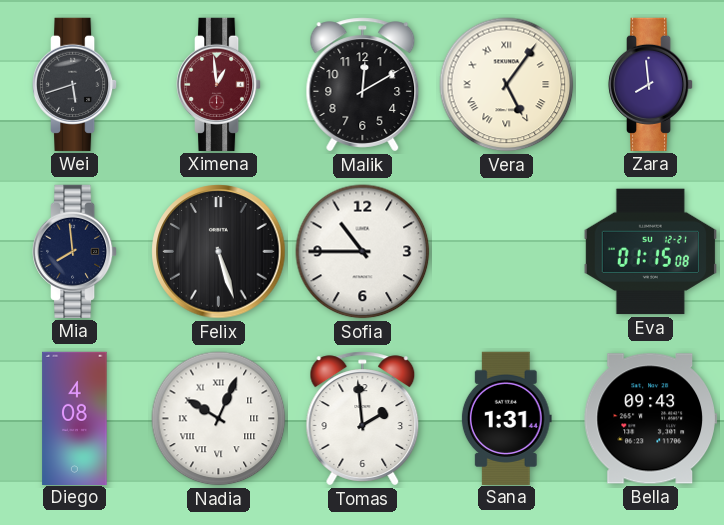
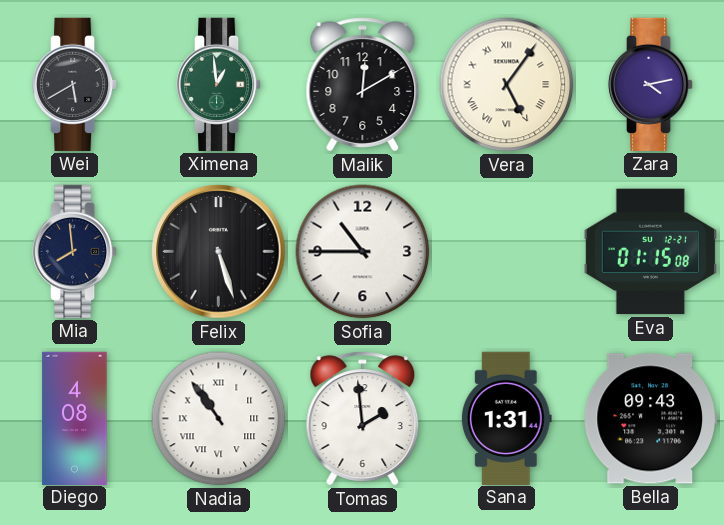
Wei: 5:42 -> 5:40
Ximena dial: burgundy -> green
Zara: 7:59 -> 4:13
Nadia: 10:04 -> 10:54
